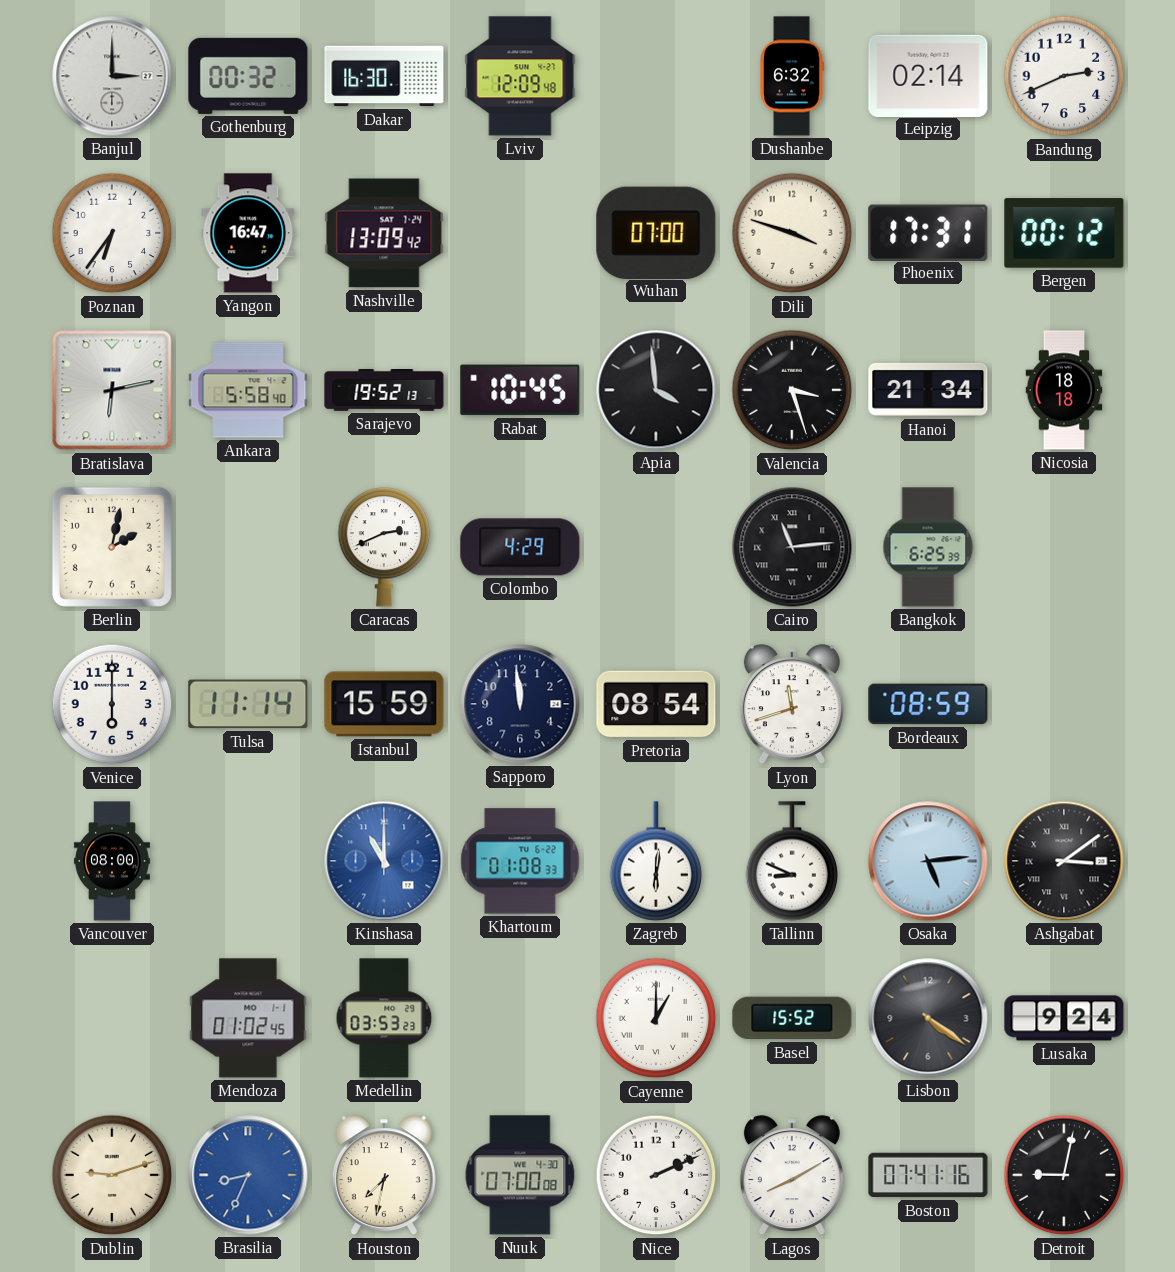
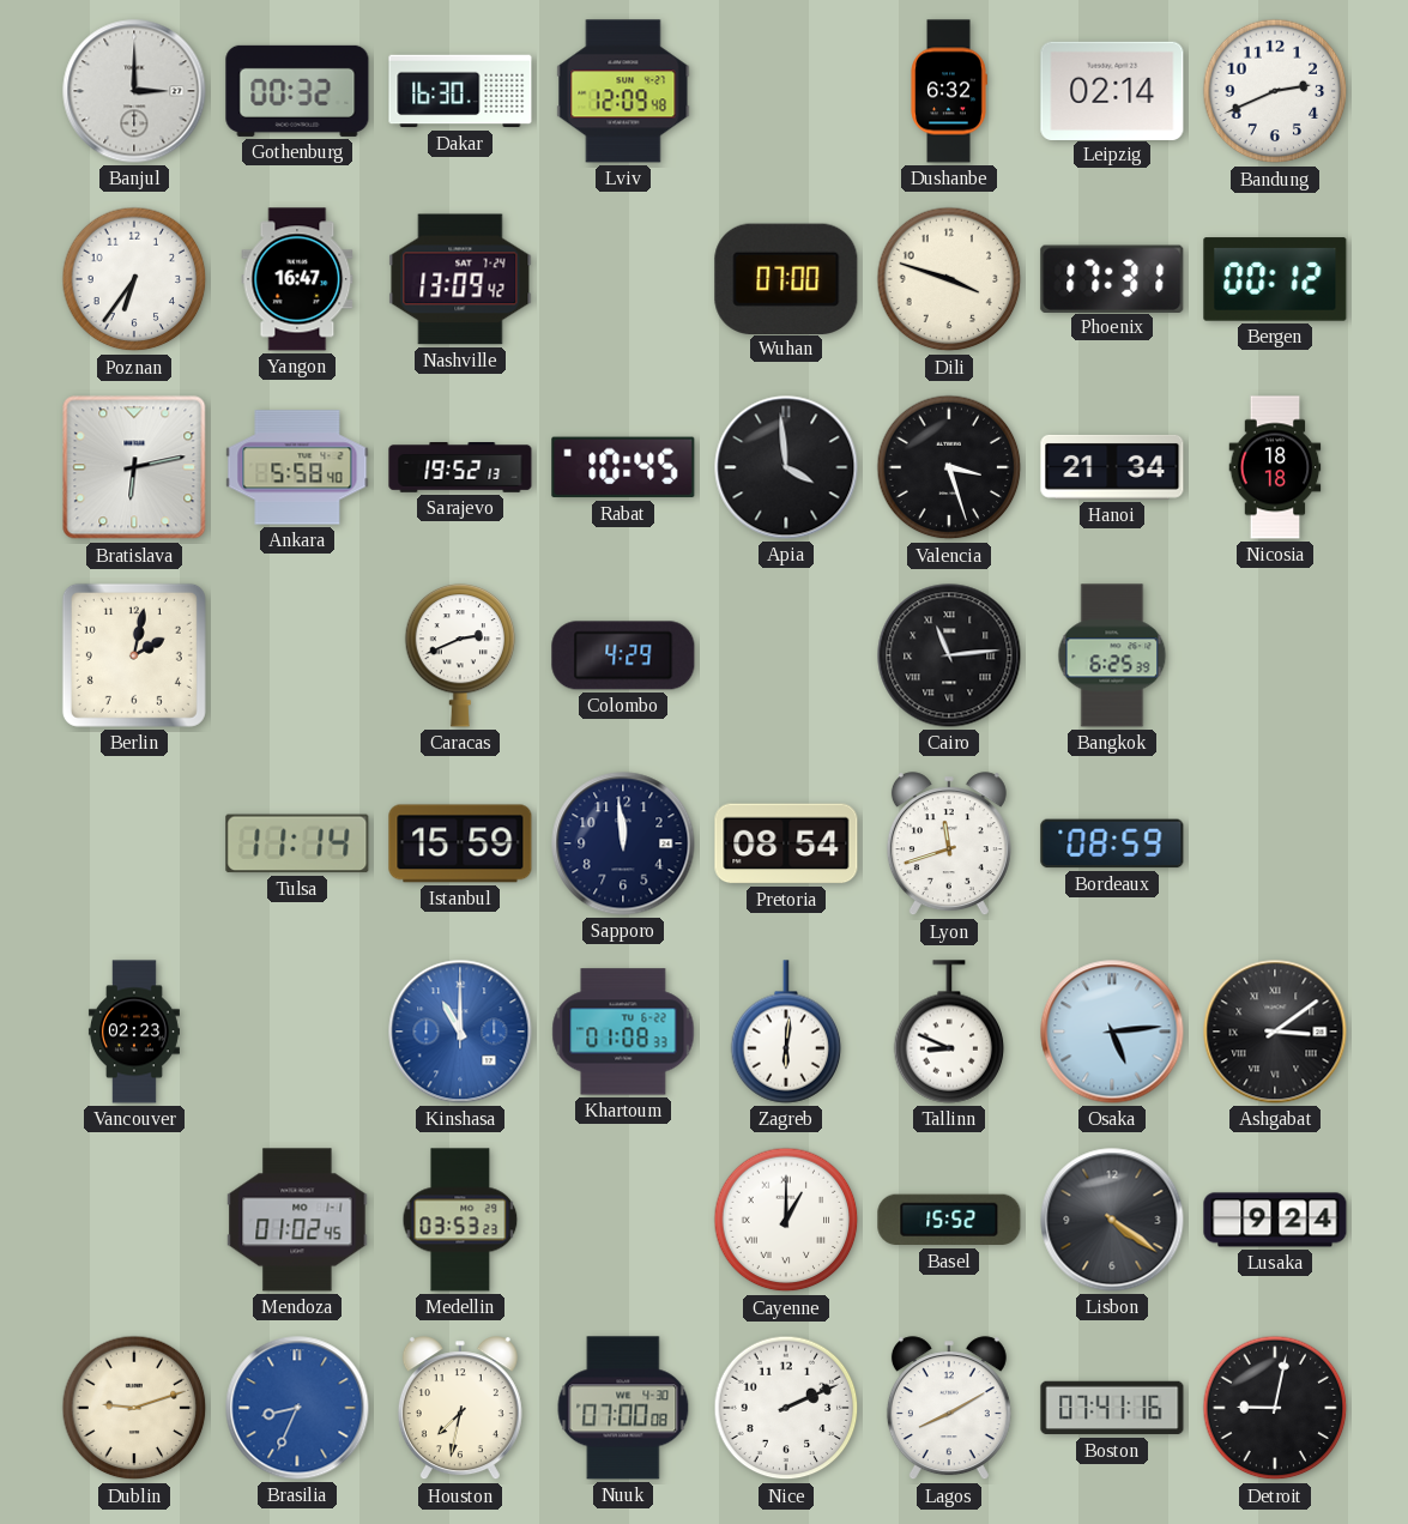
Venice: 6:00 -> none
Vancouver: 08:00 -> 02:23
